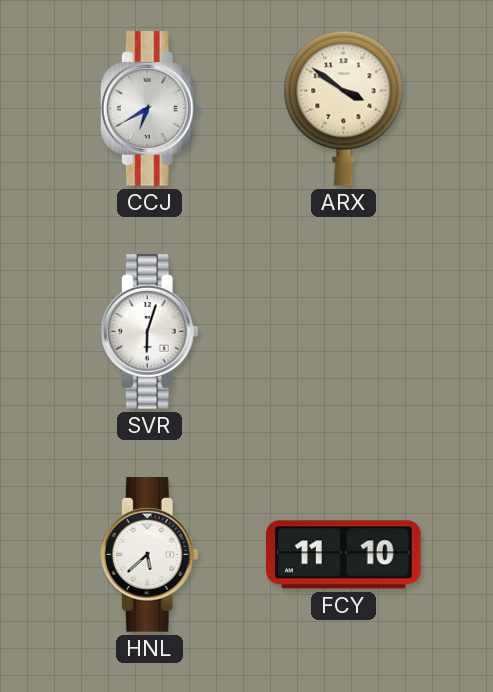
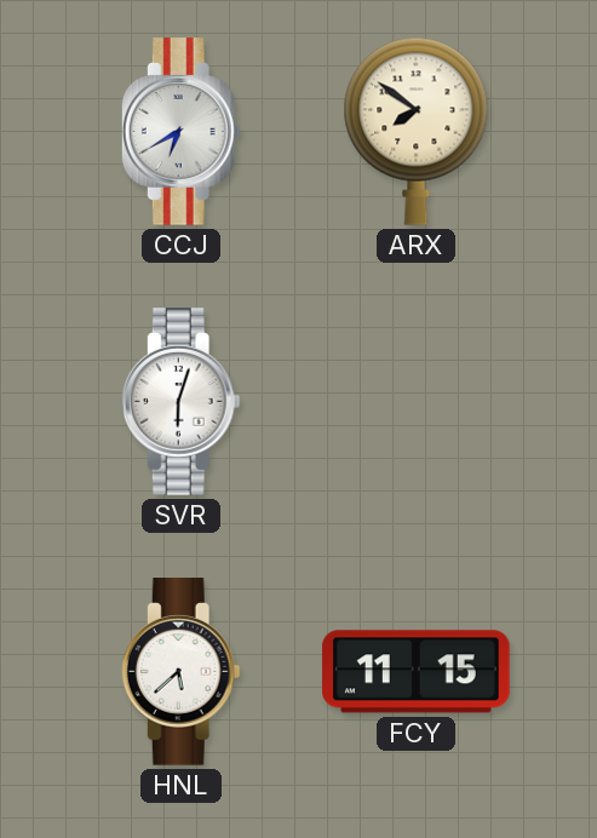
ARX: 3:51 -> 7:51
FCY: 11:10 -> 11:15
